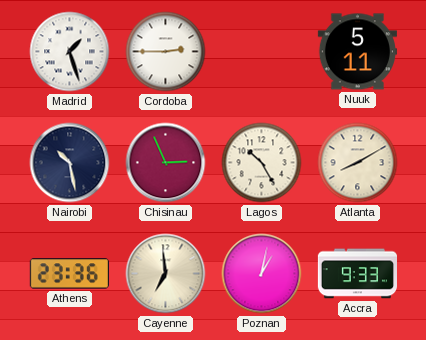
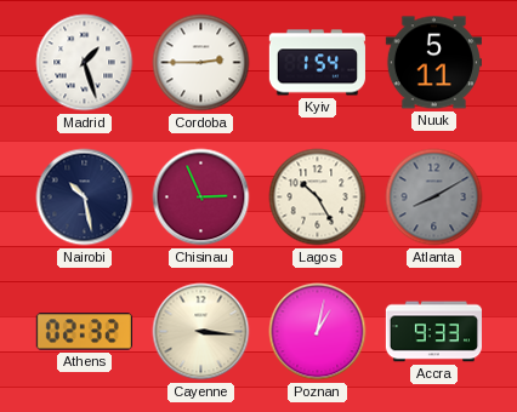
Kyiv: none -> 1:54
Atlanta dial: cream -> grey
Athens: 23:36 -> 02:32
Cayenne: 6:59 -> 3:16
